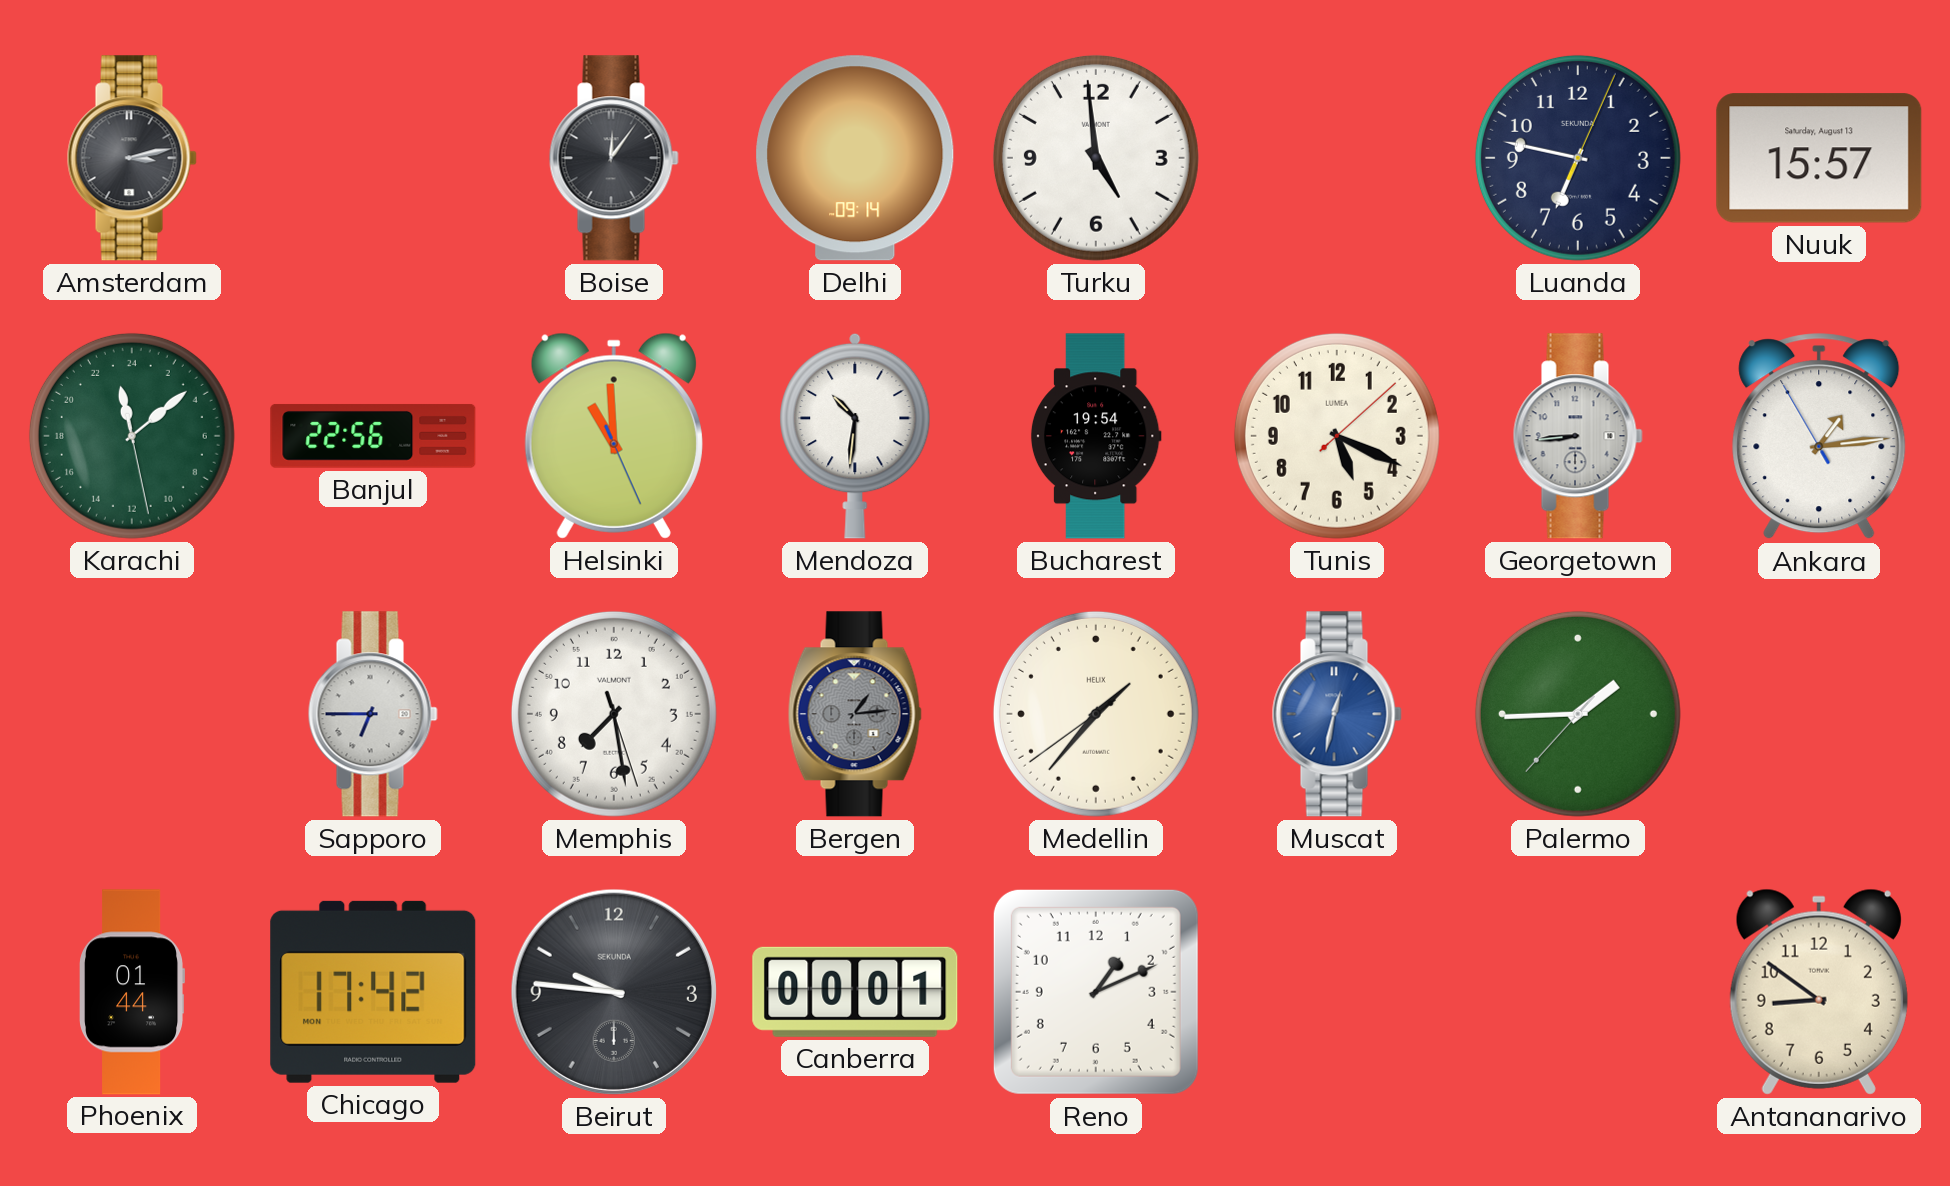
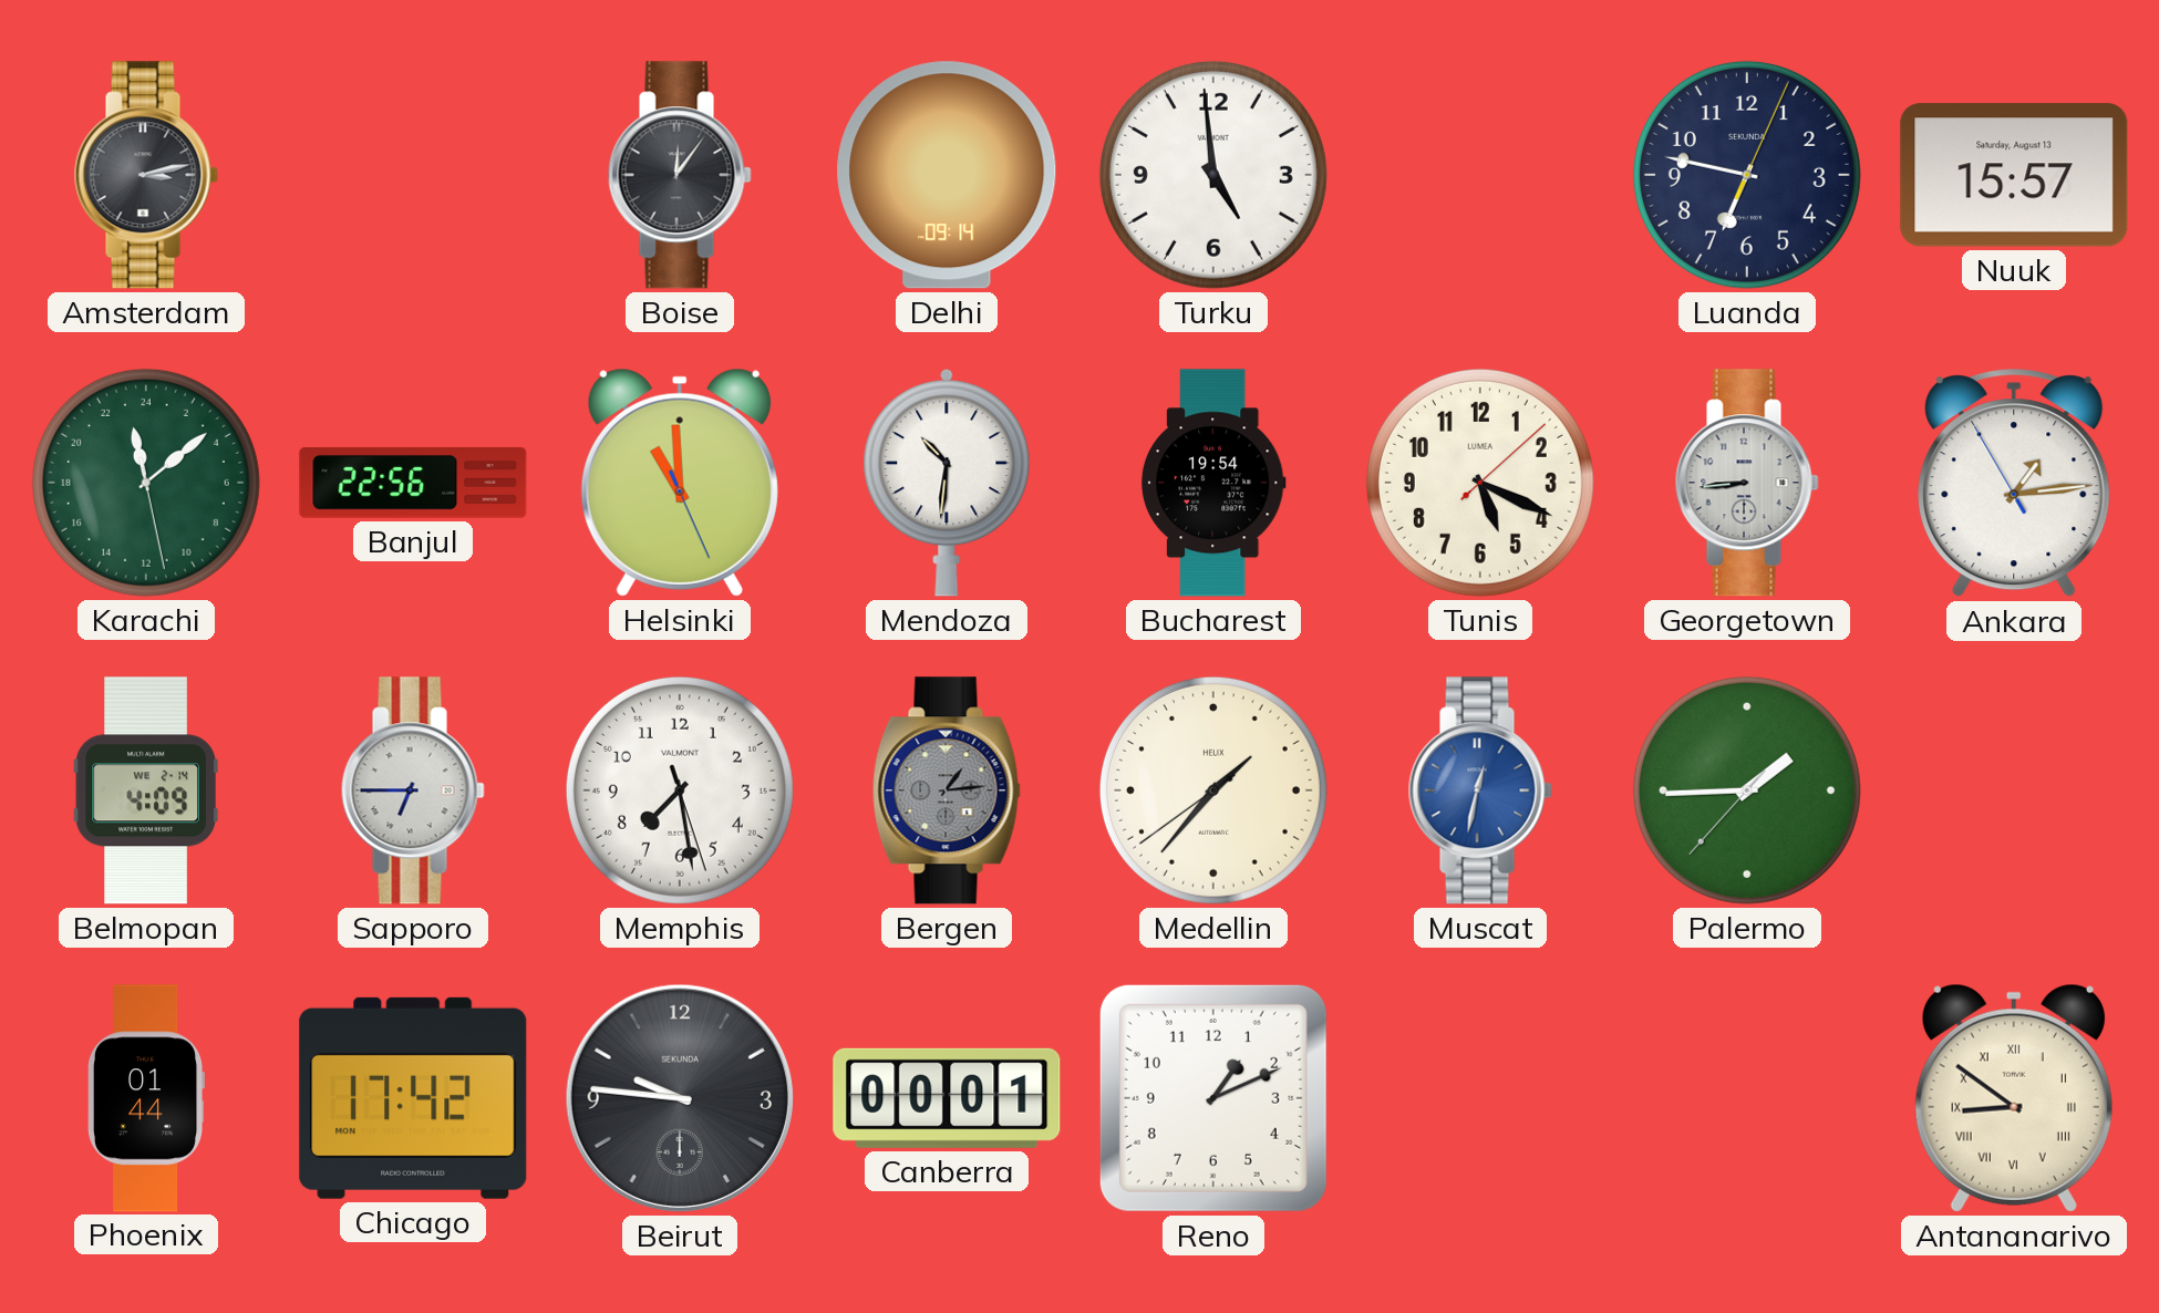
Belmopan: none -> 4:09
Antananarivo numerals: Arabic -> Roman
